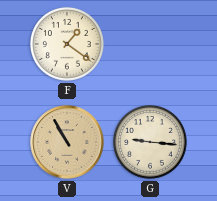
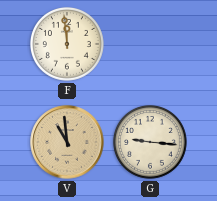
F: 1:21 -> 11:59
V: 10:55 -> 10:59
